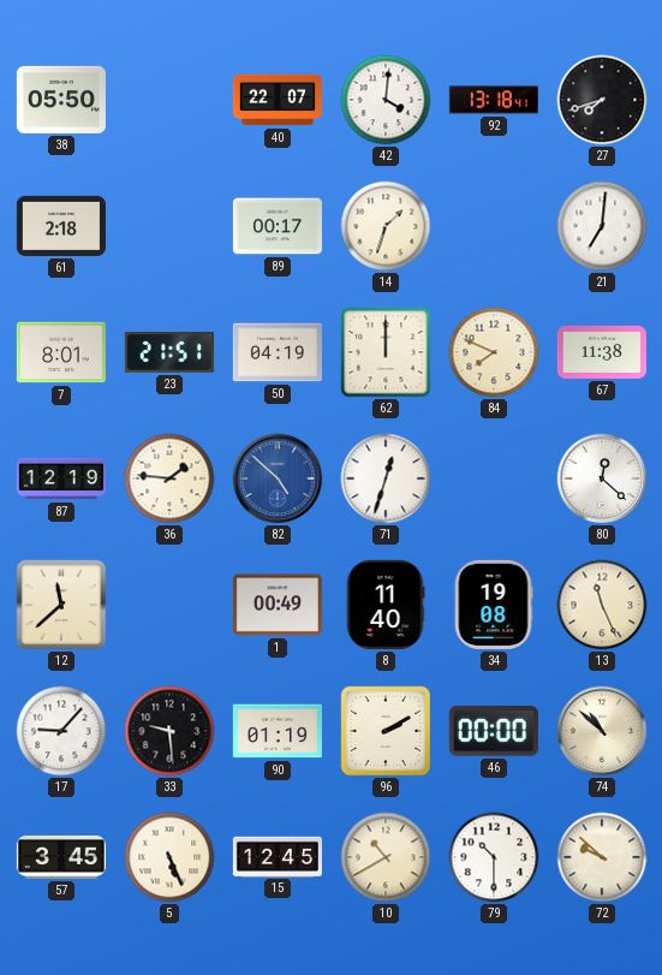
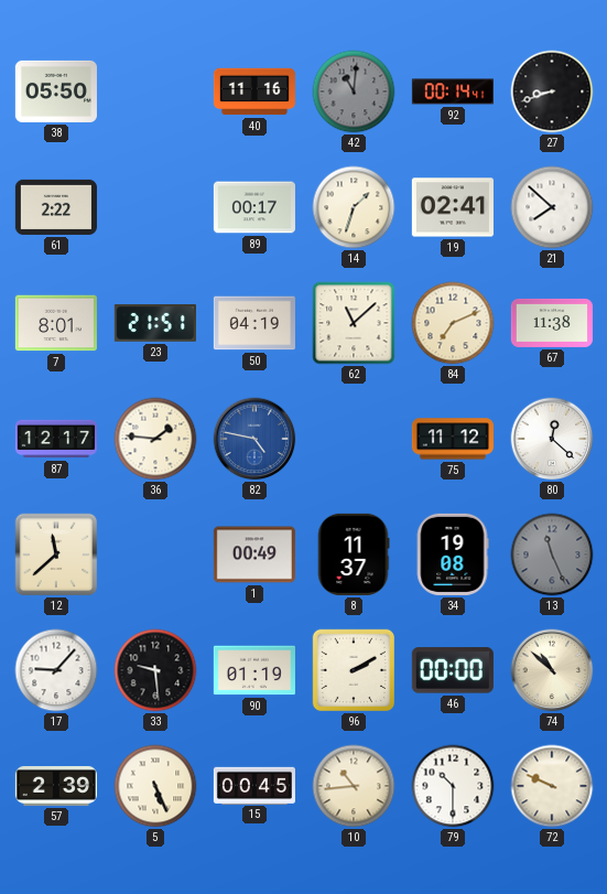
40: 22:07 -> 11:16
42: 4:01 -> 11:01
42 dial: white -> grey
92: 13:18 -> 00:14
27: 7:42 -> 8:42
61: 2:18 -> 2:22
19: none -> 02:41
21: 7:01 -> 7:52
62: 12:00 -> 11:08
84: 7:49 -> 7:11
87: 12:19 -> 12:17
82: 4:52 -> 4:47
71: 12:33 -> none
75: none -> 11:12
8: 11:40 -> 11:37
13 dial: cream -> grey
57: 3:45 -> 2:39
15: 12:45 -> 00:45
10: 10:40 -> 10:44
72: 9:52 -> 9:49
